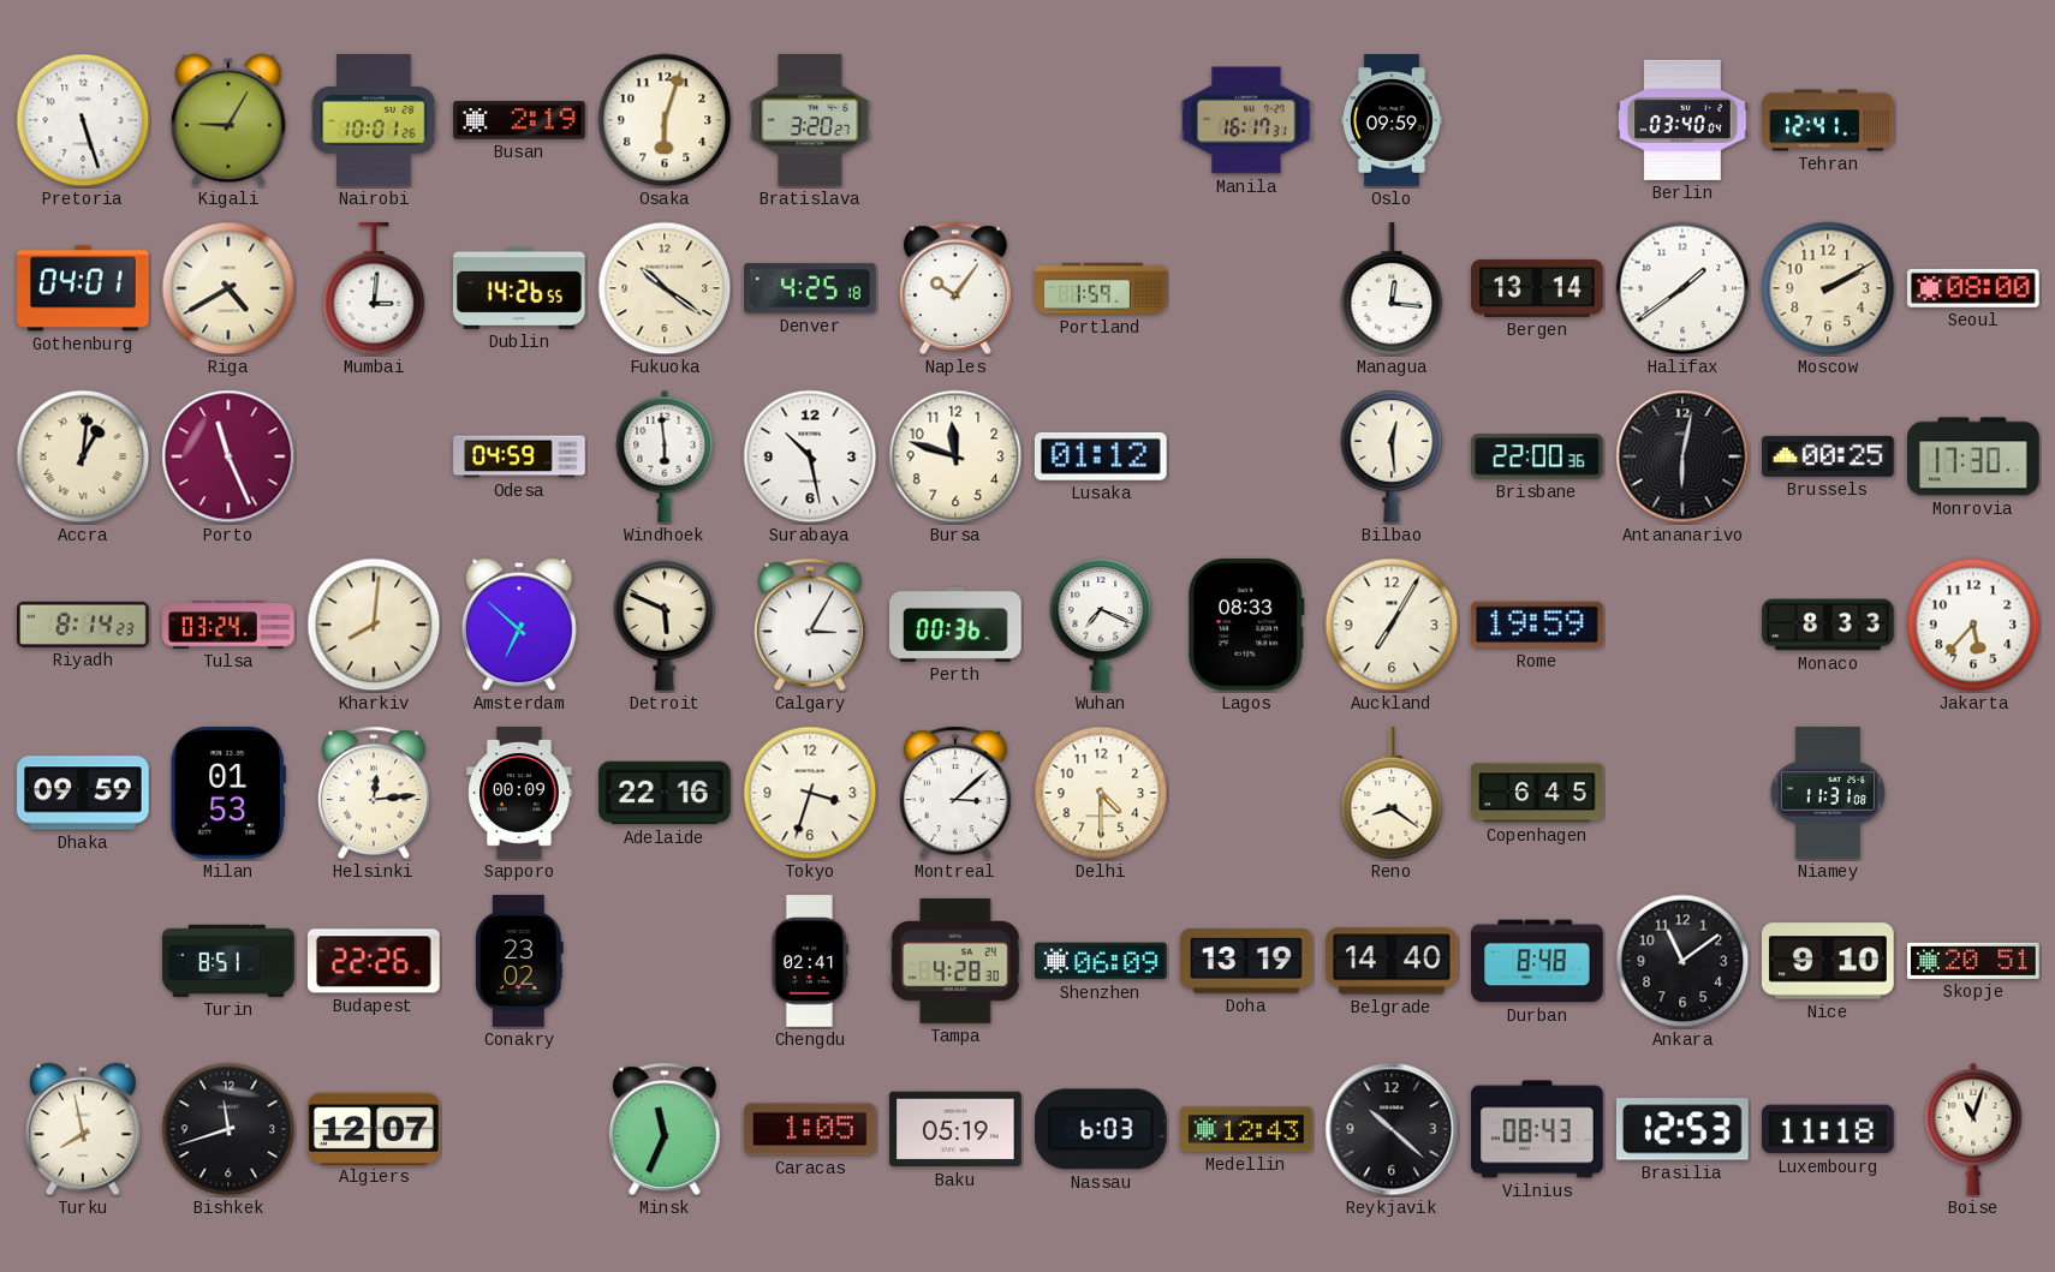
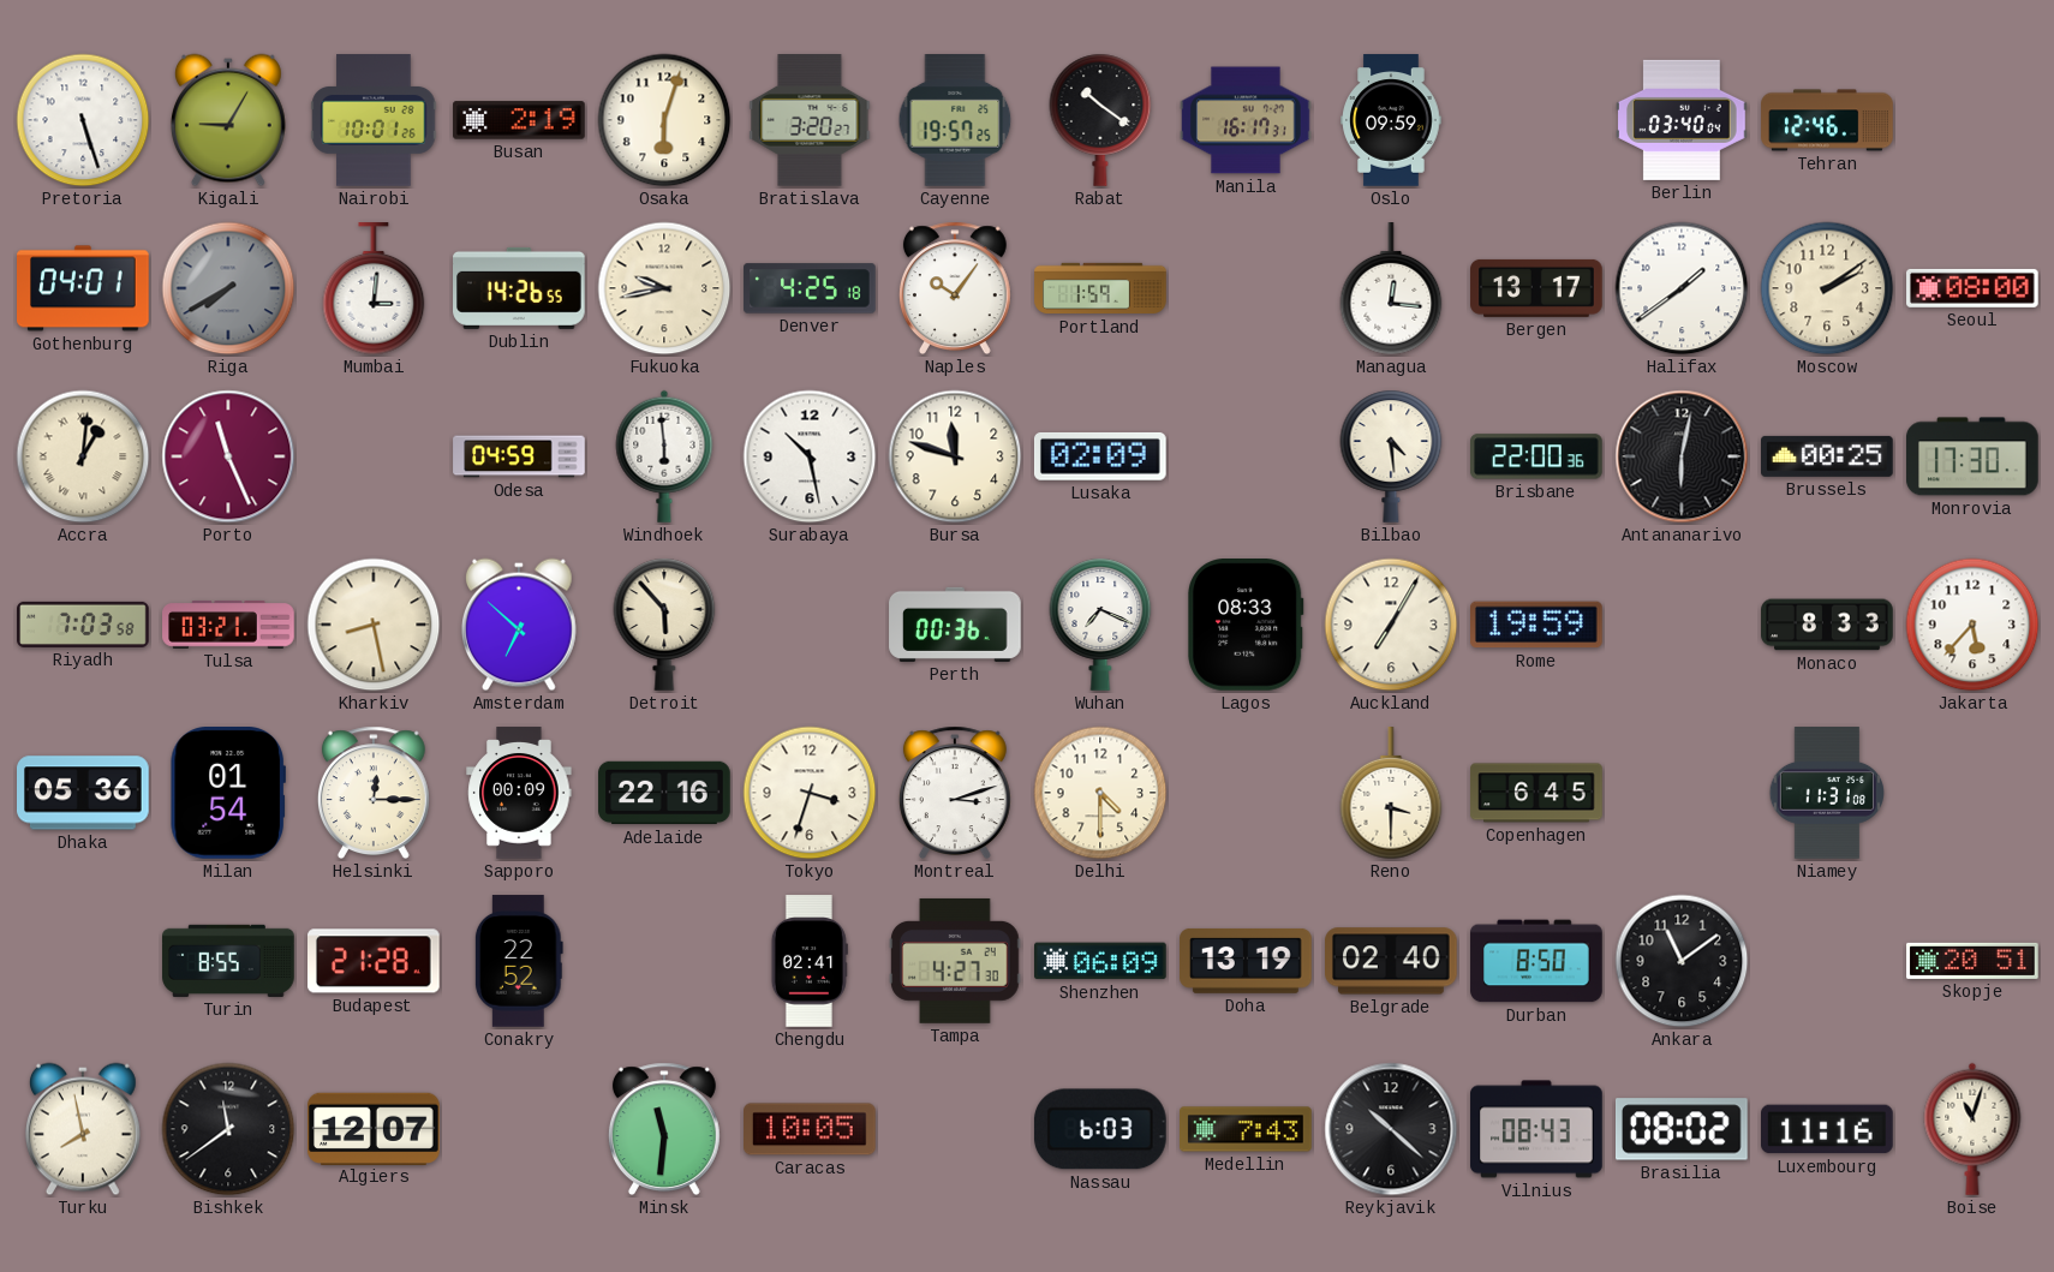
Cayenne: none -> 19:57
Rabat: none -> 10:21
Tehran: 12:41 -> 12:46
Riga: 4:40 -> 7:40
Riga dial: cream -> grey
Fukuoka: 10:21 -> 9:43
Bergen: 13:14 -> 13:17
Moscow: 2:10 -> 2:09
Lusaka: 01:12 -> 02:09
Bilbao: 12:29 -> 4:29
Riyadh: 8:14 -> 7:03
Tulsa: 03:24 -> 03:21
Kharkiv: 8:01 -> 8:28
Detroit: 5:49 -> 5:53
Calgary: 3:05 -> none
Dhaka: 09:59 -> 05:36
Milan: 01:53 -> 01:54
Helsinki: 12:14 -> 12:15
Montreal: 3:08 -> 3:12
Reno: 8:21 -> 3:30
Turin: 8:51 -> 8:55
Budapest: 22:26 -> 21:28
Conakry: 23:02 -> 22:52
Tampa: 4:28 -> 4:27
Belgrade: 14:40 -> 02:40
Durban: 8:48 -> 8:50
Nice: 9:10 -> none
Bishkek: 11:42 -> 11:39
Minsk: 11:34 -> 11:31
Caracas: 1:05 -> 10:05
Baku: 05:19 -> none
Medellin: 12:43 -> 7:43
Brasilia: 12:53 -> 08:02
Luxembourg: 11:18 -> 11:16
